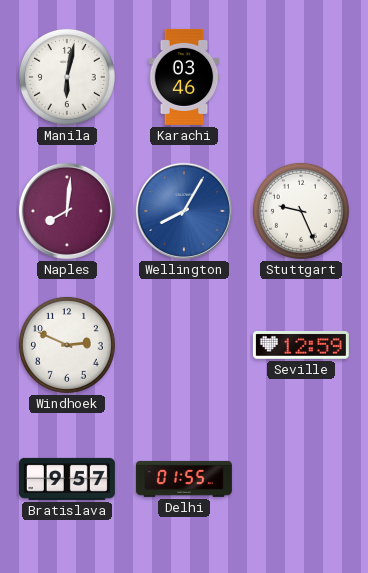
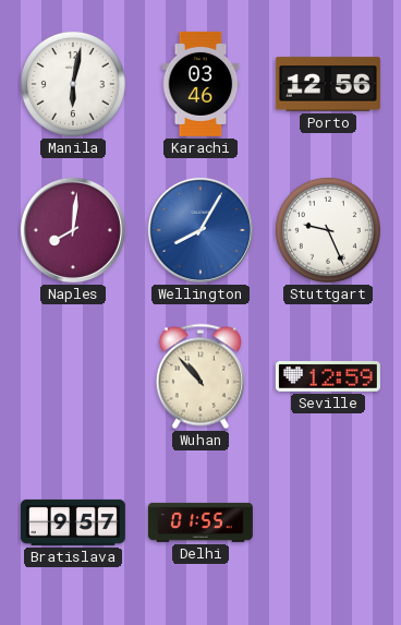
Porto: none -> 12:56
Windhoek: 2:49 -> none
Wuhan: none -> 10:53
